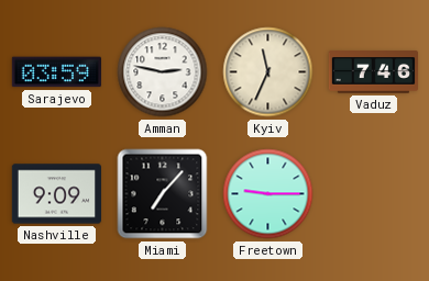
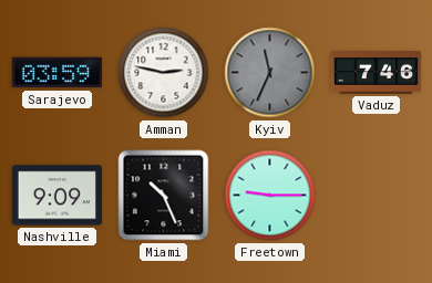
Kyiv dial: cream -> grey
Miami: 7:07 -> 10:26
